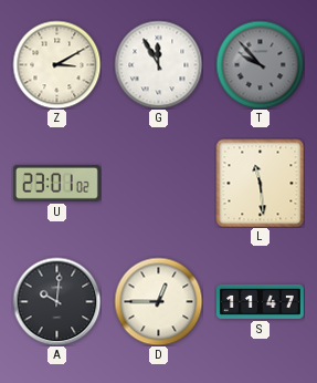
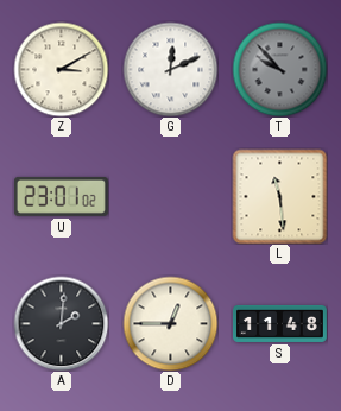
G: 11:55 -> 12:11
A: 10:01 -> 2:01
S: 11:47 -> 11:48
